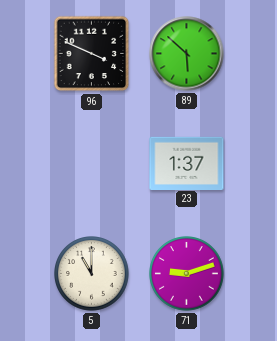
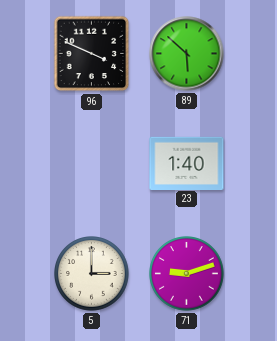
23: 1:37 -> 1:40
5: 11:00 -> 3:00
